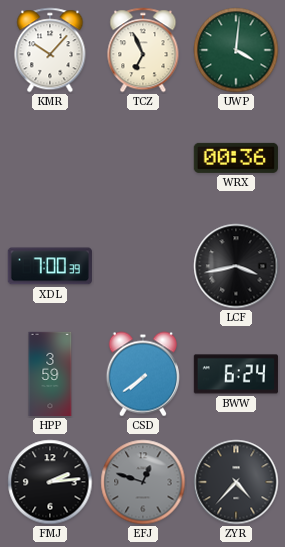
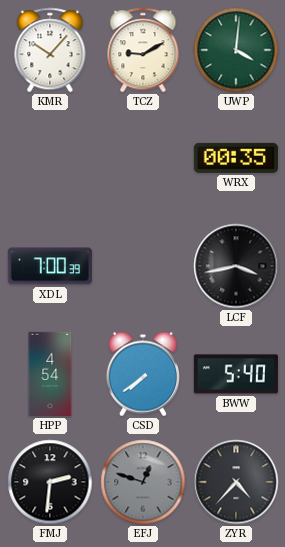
TCZ: 6:56 -> 9:10
WRX: 00:36 -> 00:35
HPP: 3:59 -> 4:54
BWW: 6:24 -> 5:40
FMJ: 2:14 -> 2:31
